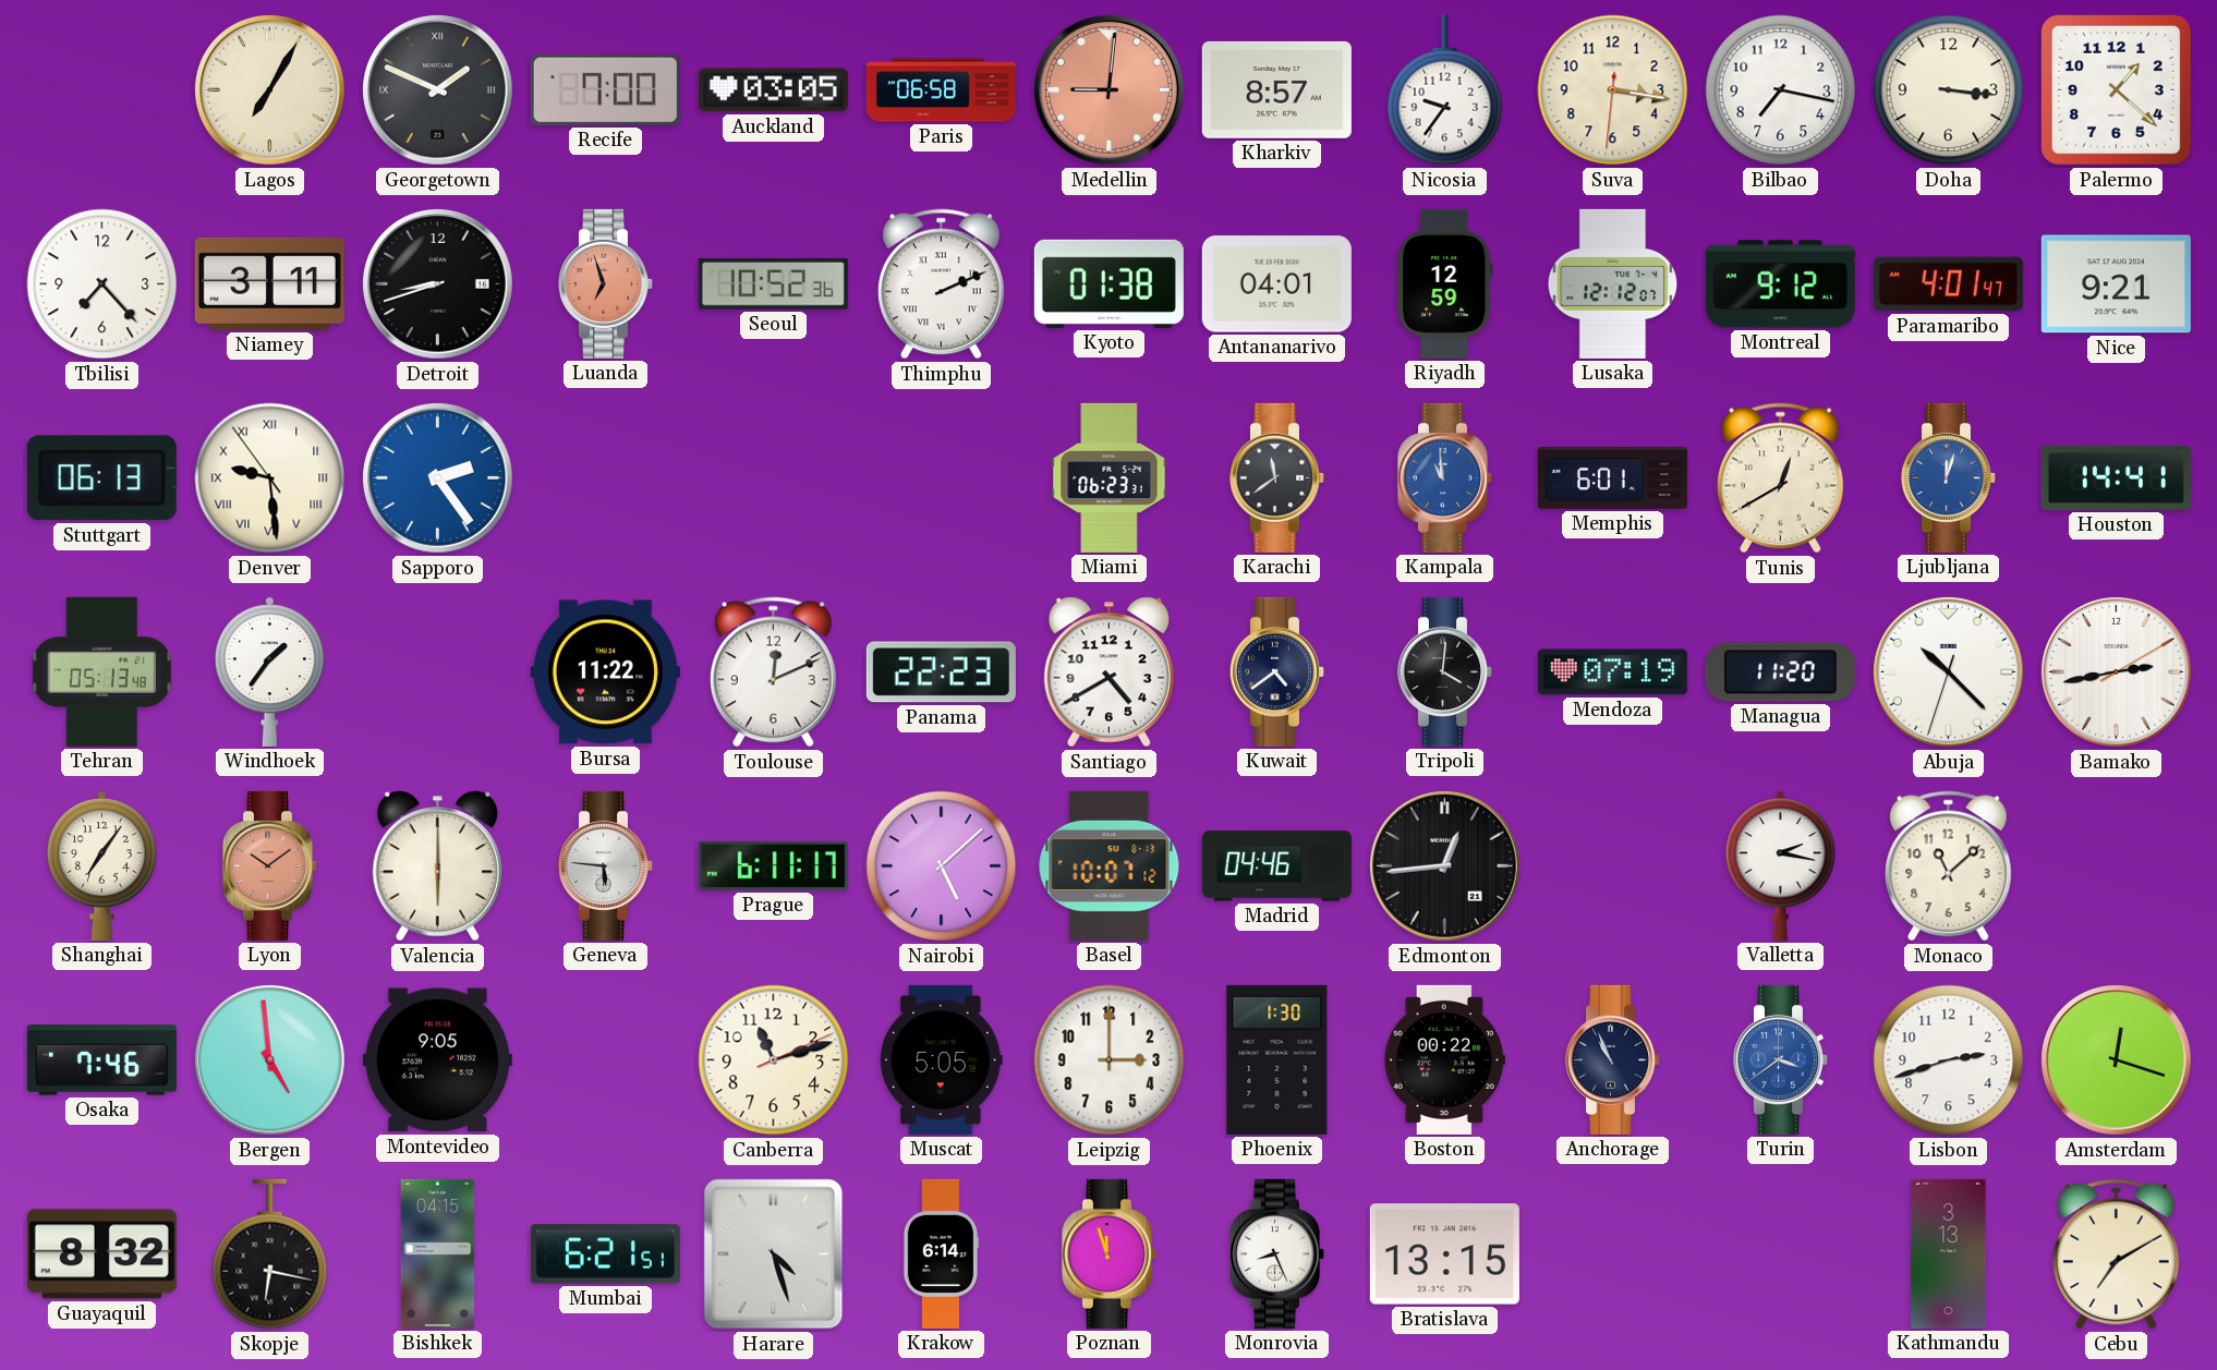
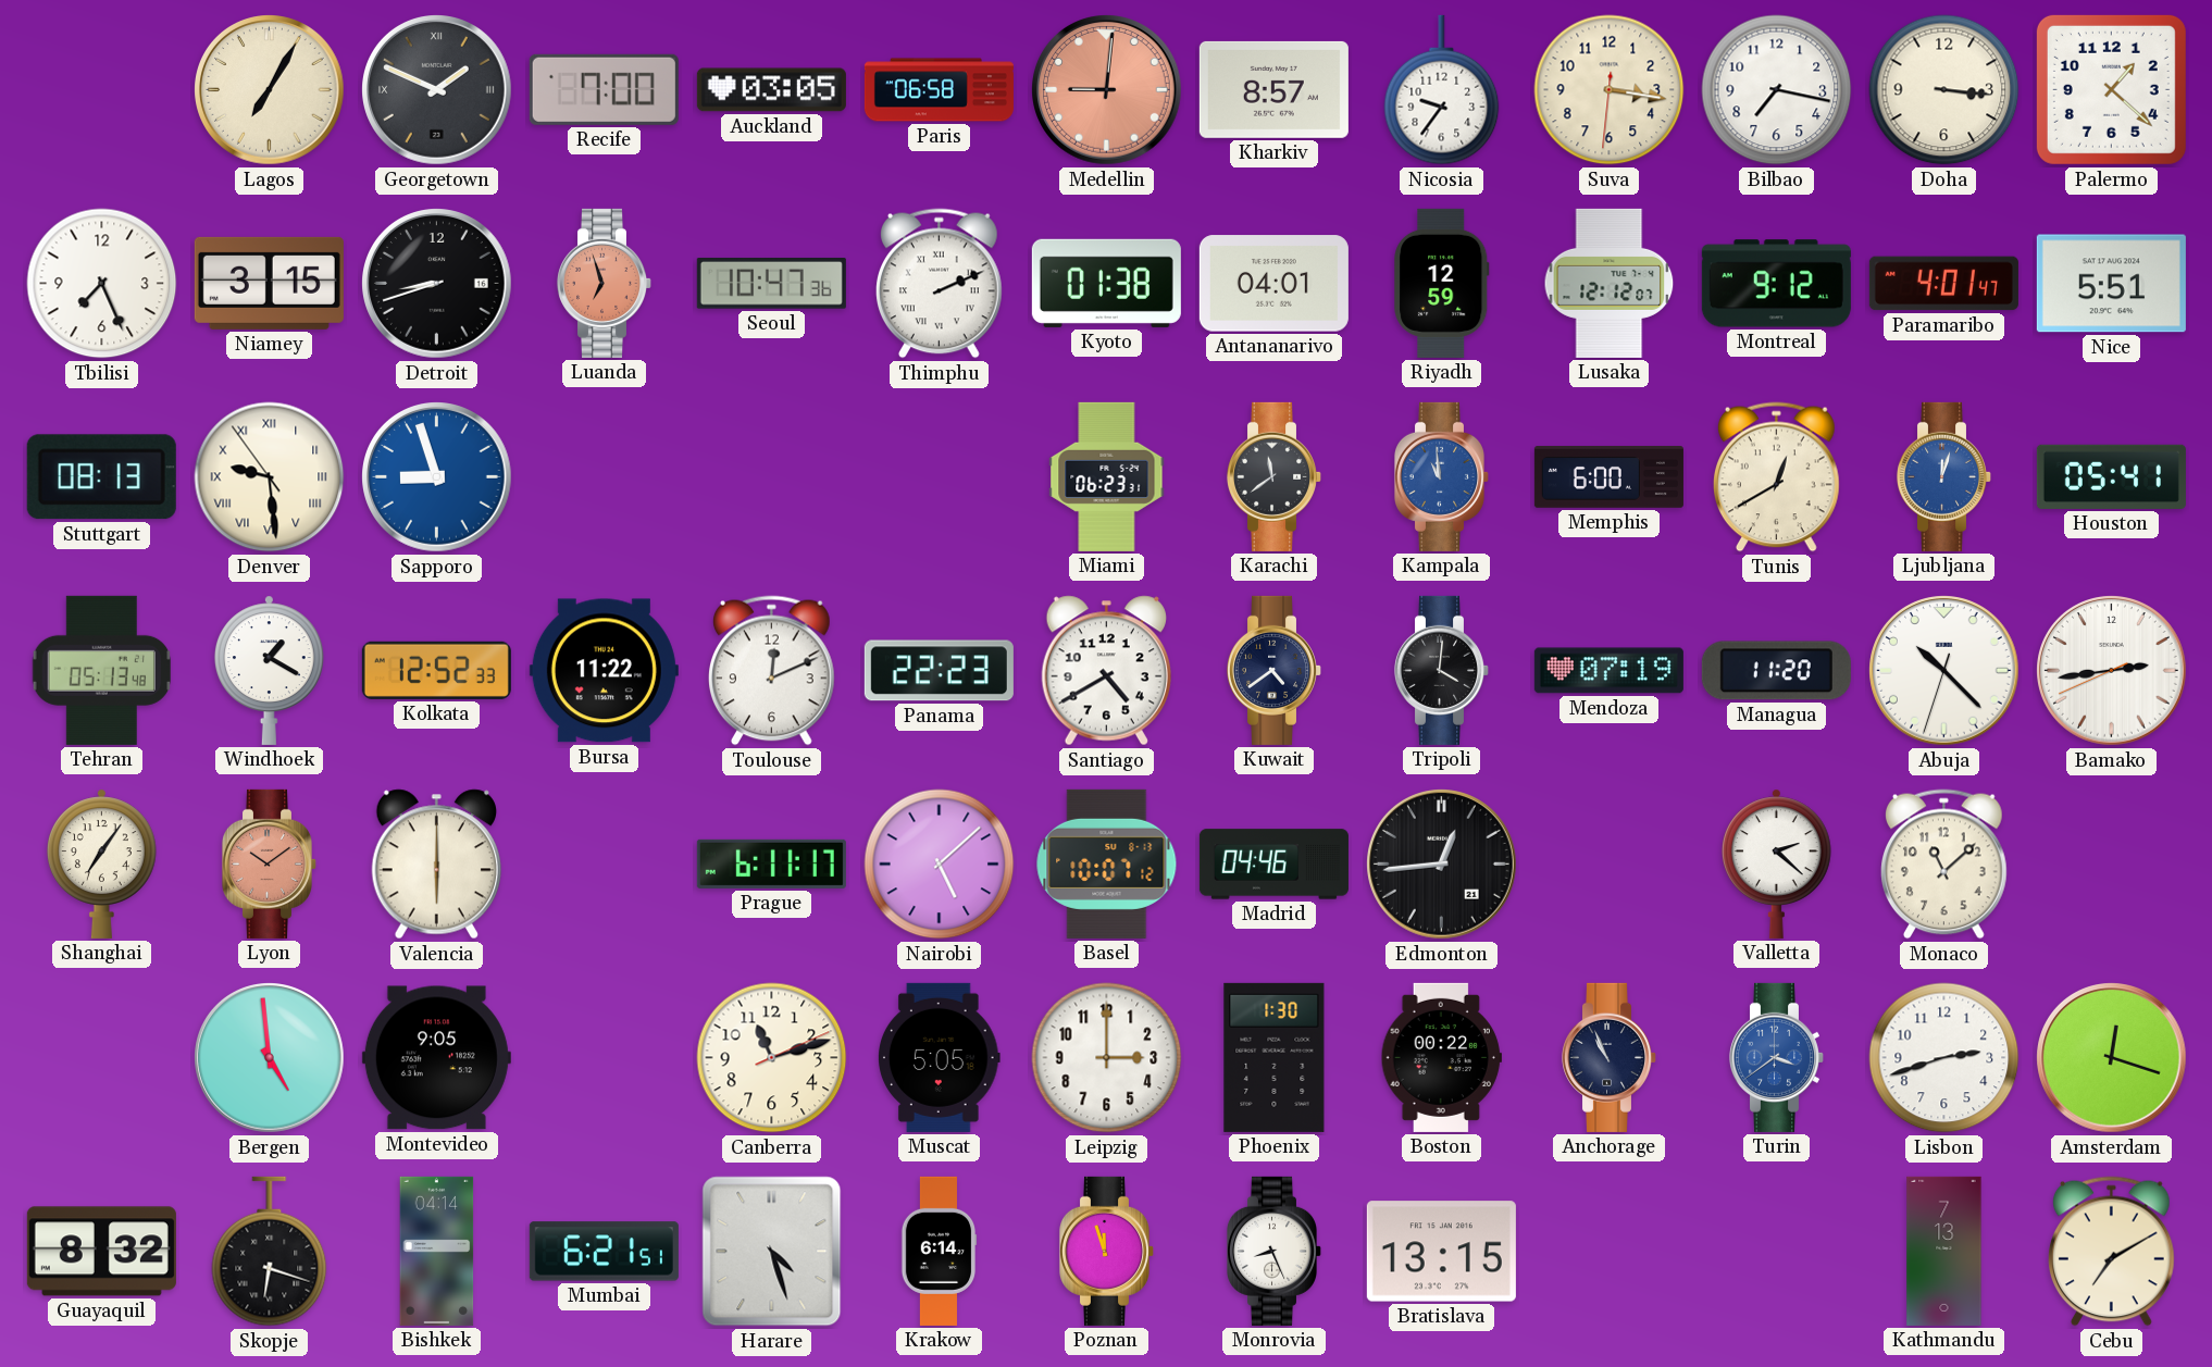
Tbilisi: 7:23 -> 7:26
Niamey: 3:11 -> 3:15
Seoul: 10:52 -> 10:47
Nice: 9:21 -> 5:51
Stuttgart: 06:13 -> 08:13
Sapporo: 2:24 -> 8:57
Memphis: 6:01 -> 6:00
Houston: 14:41 -> 05:41
Windhoek: 1:36 -> 1:20
Kolkata: none -> 12:52
Bamako: 2:43:10 -> 2:43:41
Geneva: 5:46 -> none
Valletta: 2:17 -> 2:22
Osaka: 7:46 -> none
Skopje: 6:17 -> 6:18
Bishkek: 04:15 -> 04:14
Kathmandu: 3:13 -> 7:13
